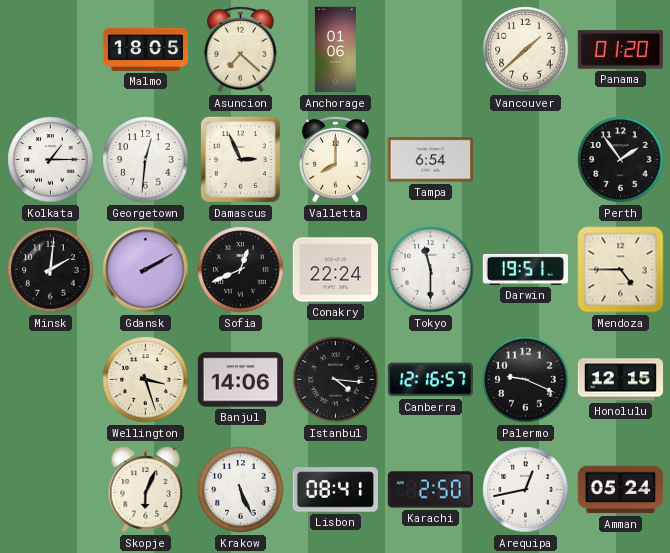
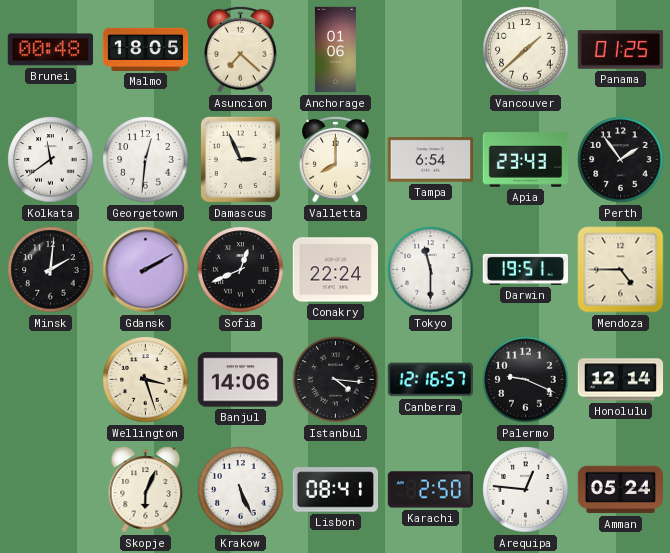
Brunei: none -> 00:48
Panama: 01:20 -> 01:25
Kolkata: 1:15 -> 11:39
Apia: none -> 23:43
Honolulu: 12:15 -> 12:14
Arequipa: 12:43 -> 12:46
